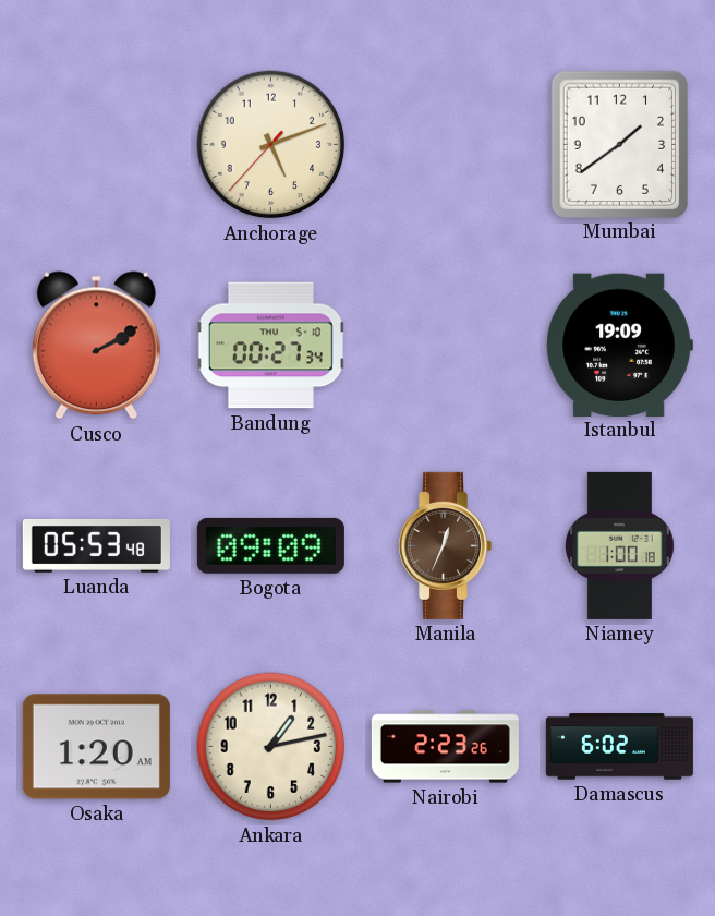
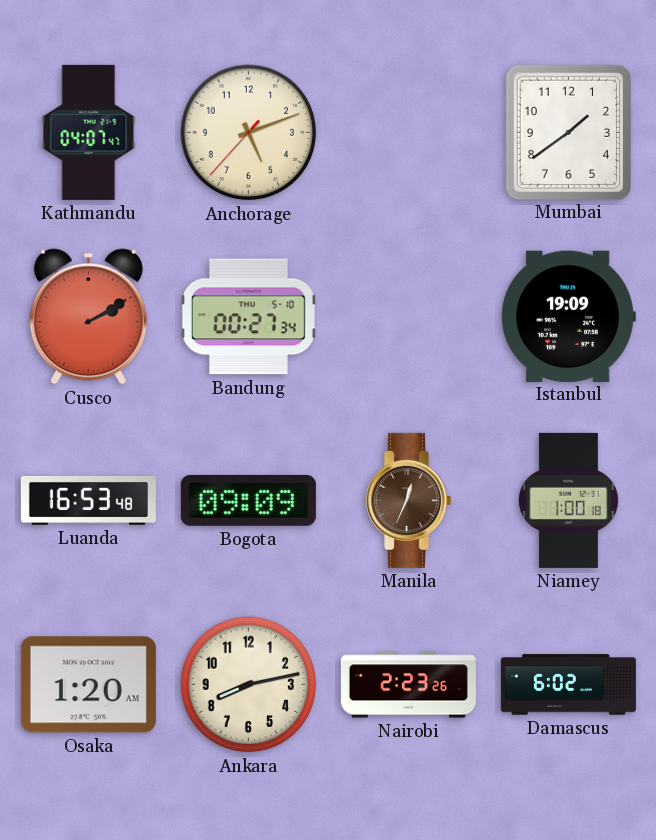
Kathmandu: none -> 04:07
Luanda: 05:53 -> 16:53
Ankara: 1:13 -> 8:13
